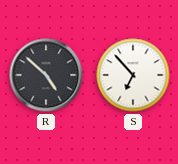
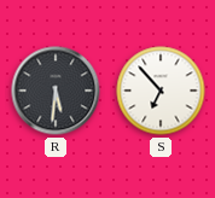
R: 4:52 -> 5:31
